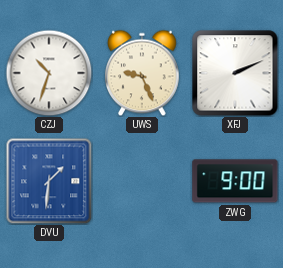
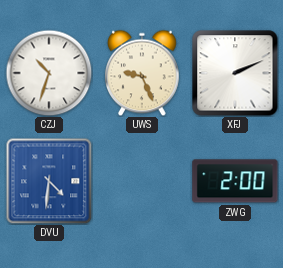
DVU: 1:31 -> 4:31
ZWG: 9:00 -> 2:00
